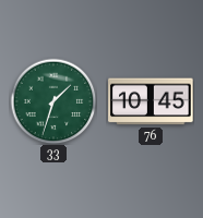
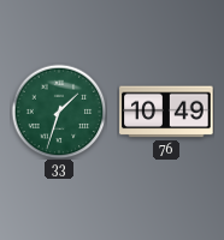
76: 10:45 -> 10:49
